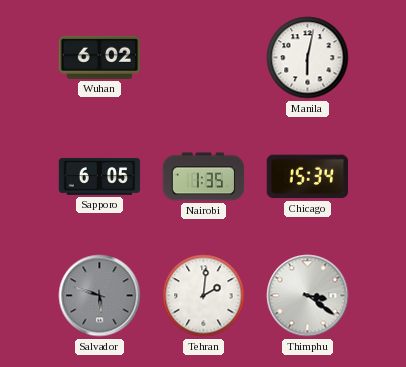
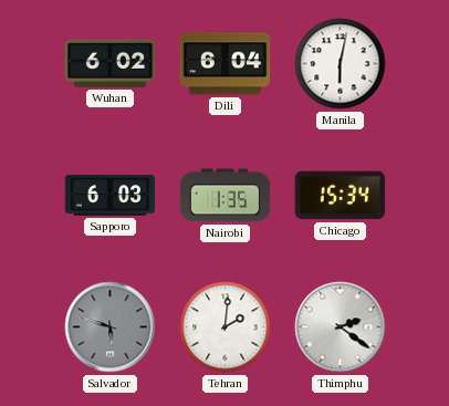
Dili: none -> 6:04
Sapporo: 6:05 -> 6:03
Thimphu: 3:21 -> 2:21
